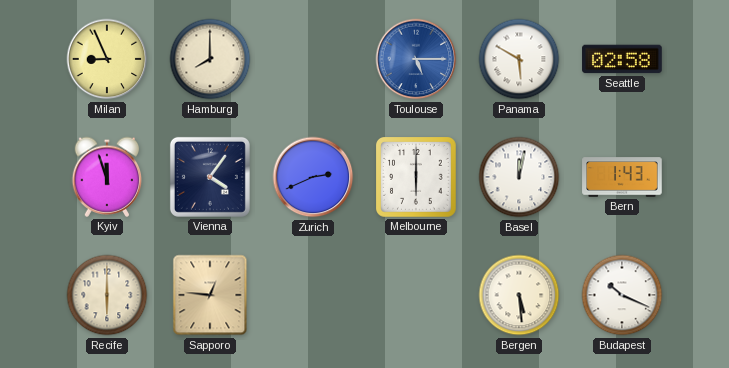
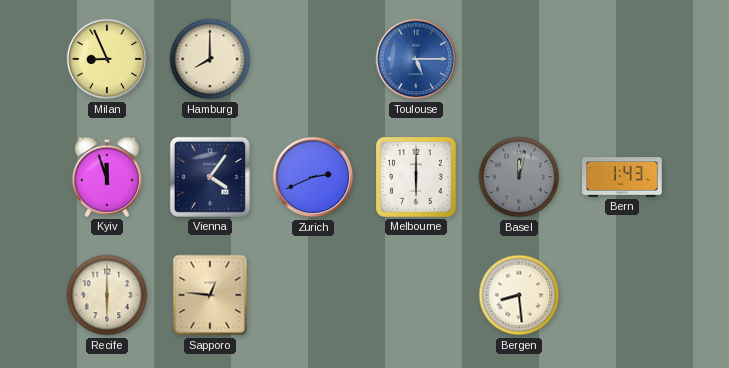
Panama: 5:50 -> none
Seattle: 02:58 -> none
Basel dial: white -> grey
Bergen: 5:29 -> 8:29
Budapest: 10:19 -> none
